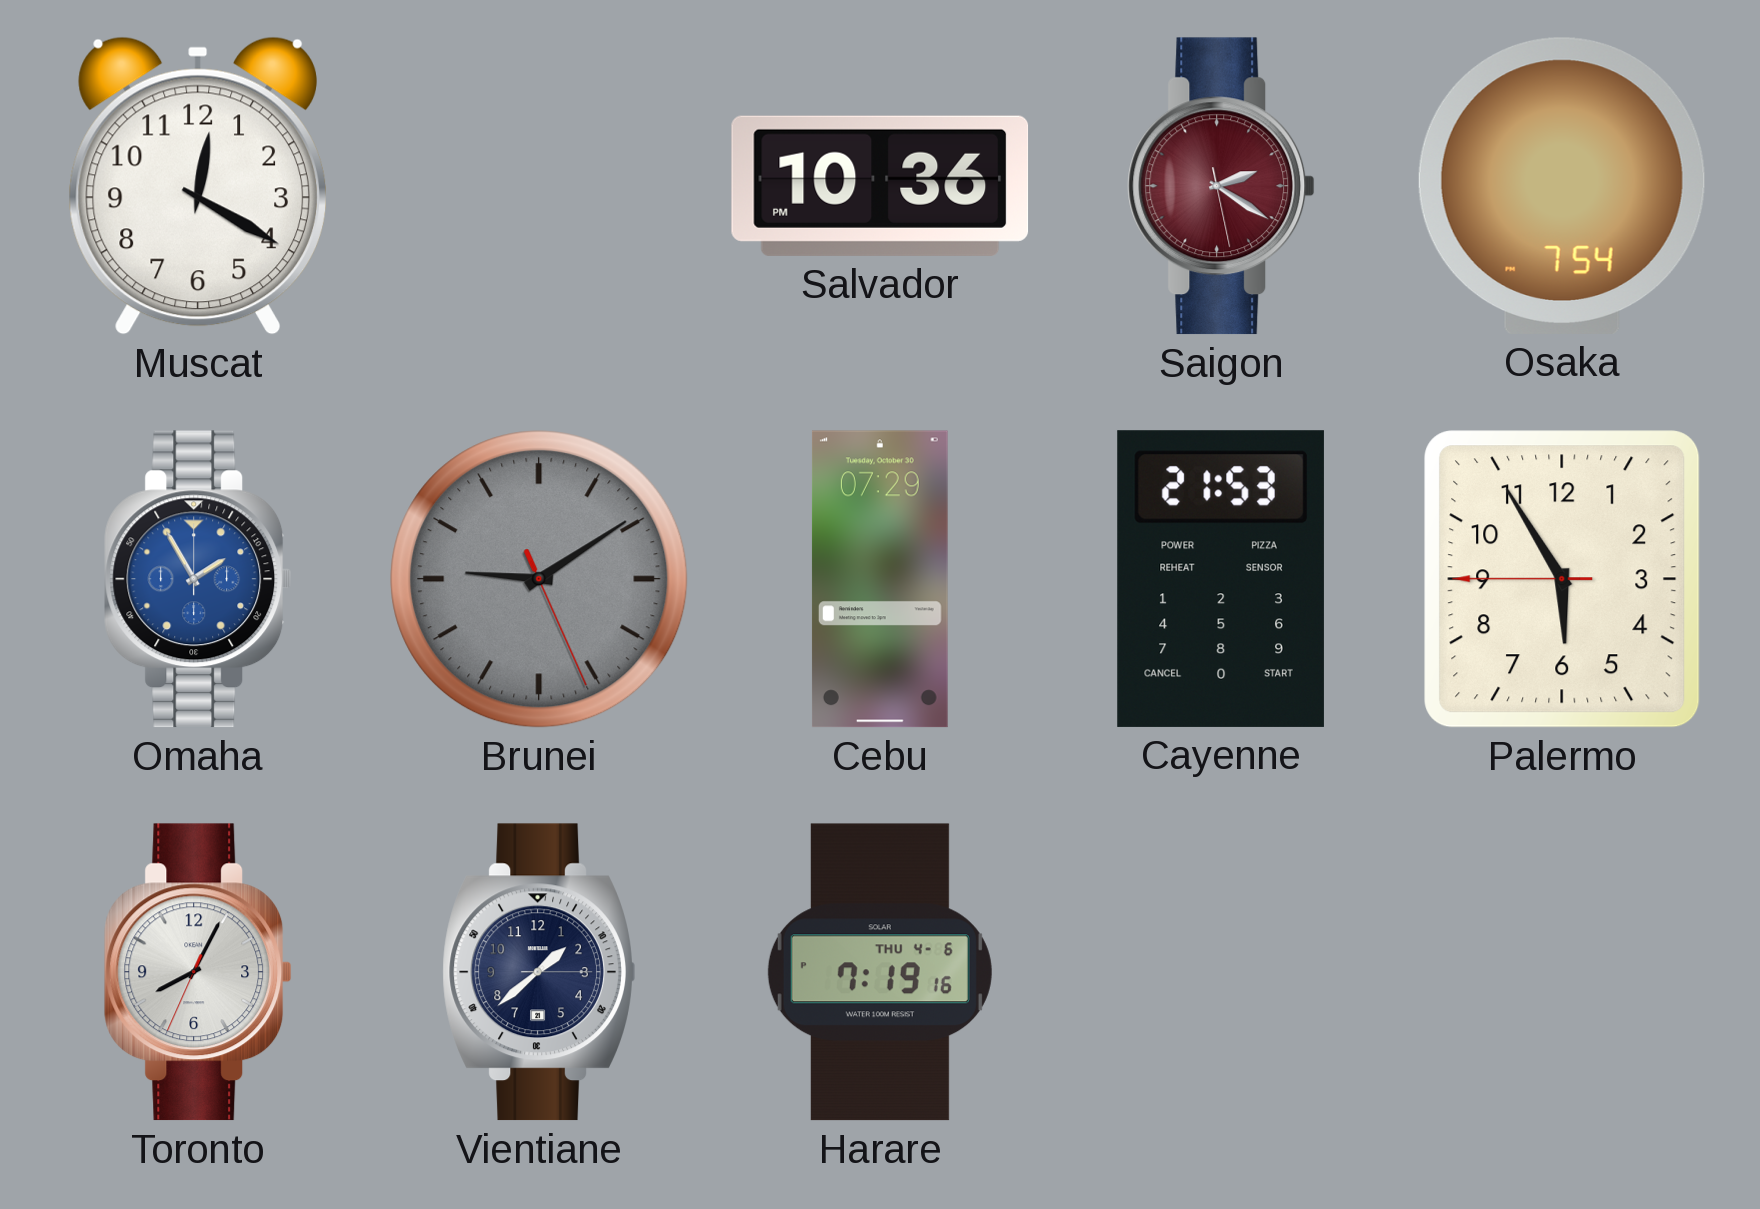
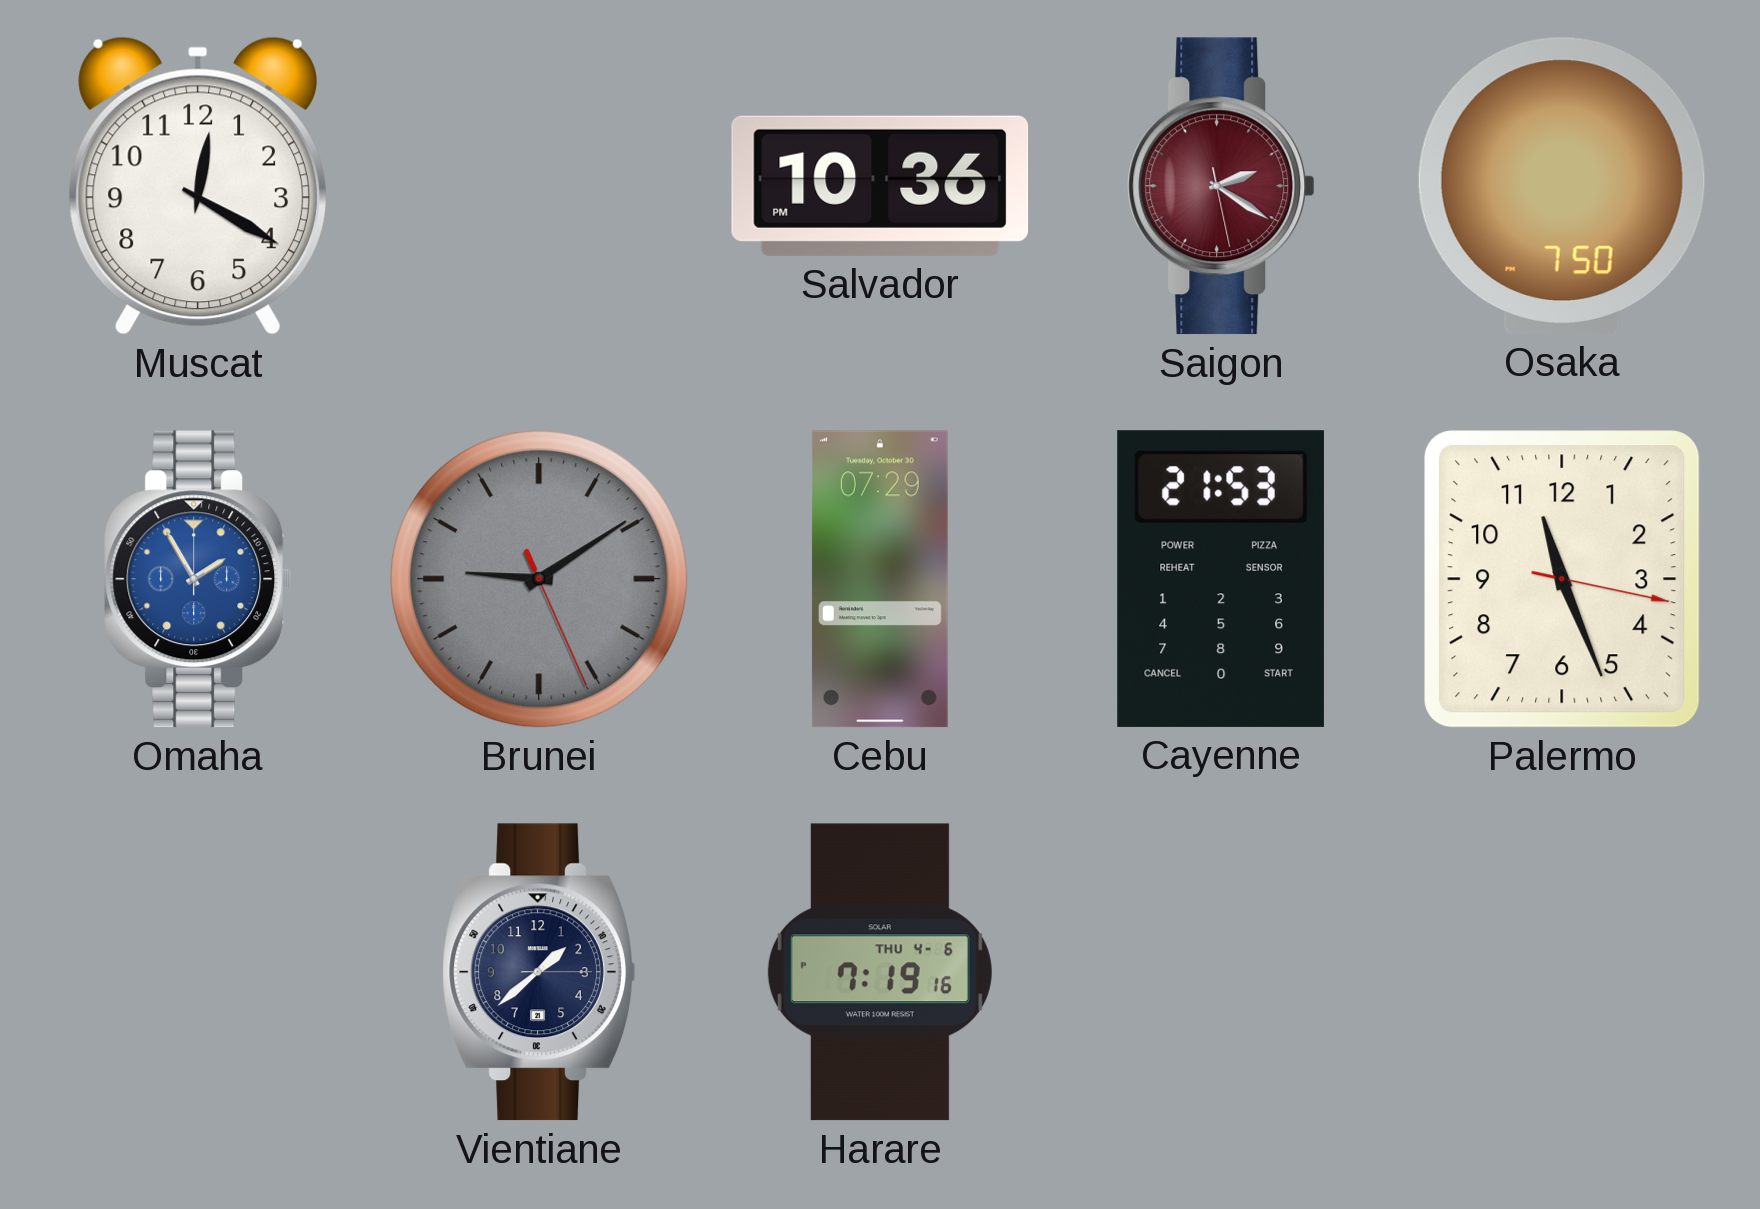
Osaka: 7:54 -> 7:50
Palermo: 5:54 -> 11:26
Toronto: 8:04 -> none
